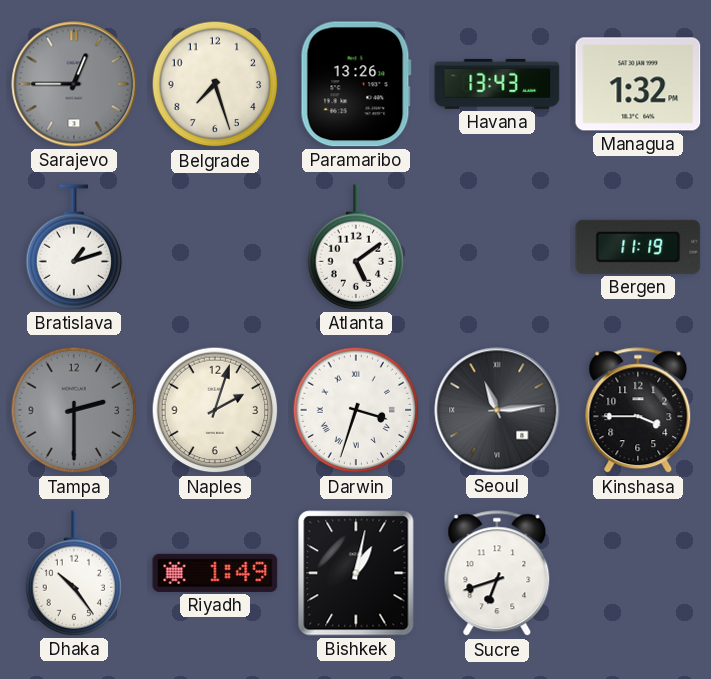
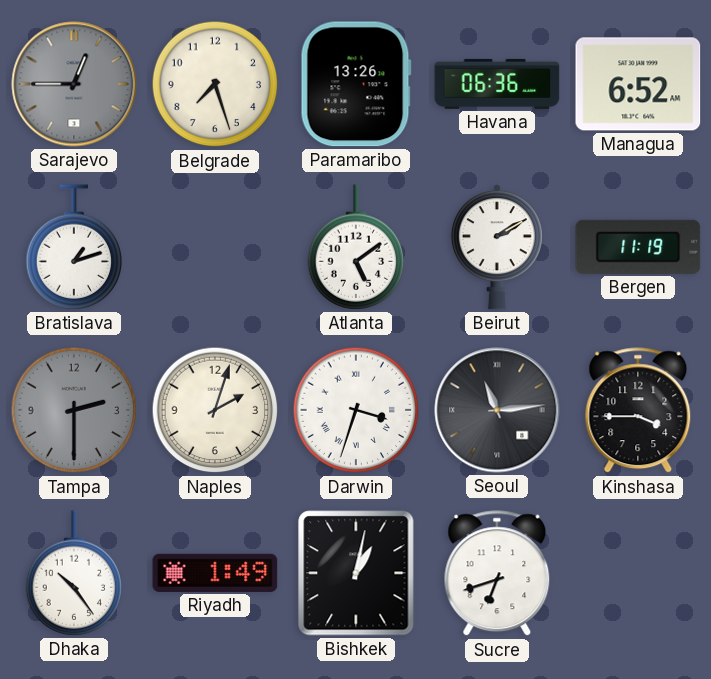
Havana: 13:43 -> 06:36
Managua: 1:32 -> 6:52
Beirut: none -> 2:10
